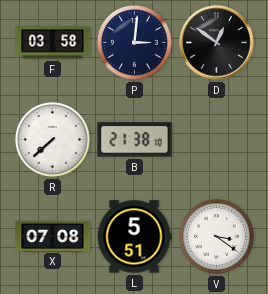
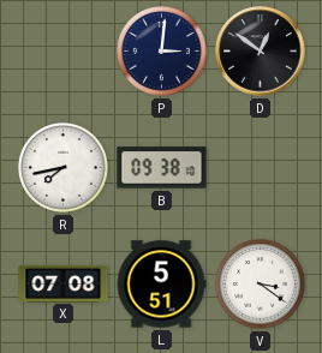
F: 03:58 -> none
R: 7:38 -> 7:43
B: 21:38 -> 09:38
